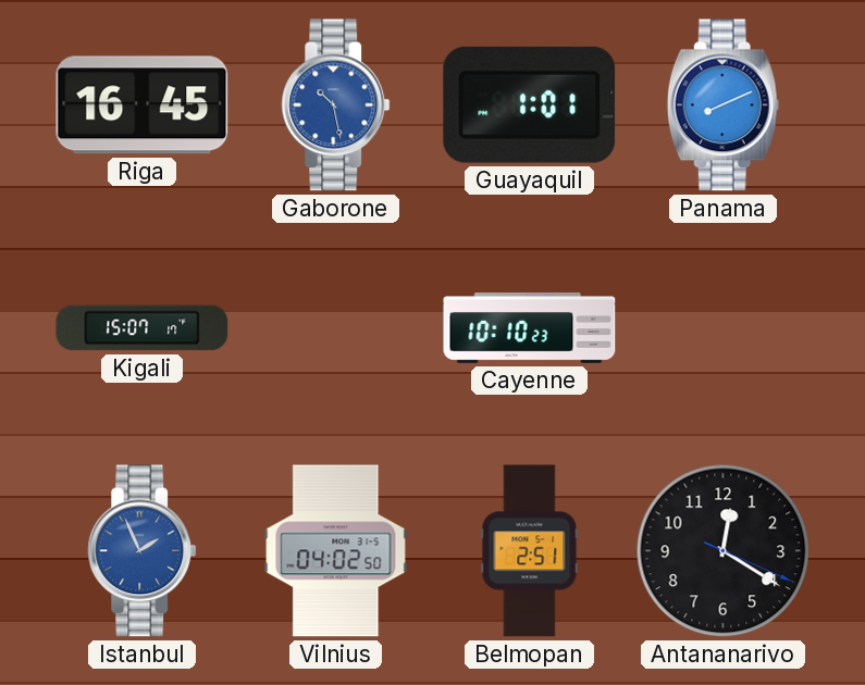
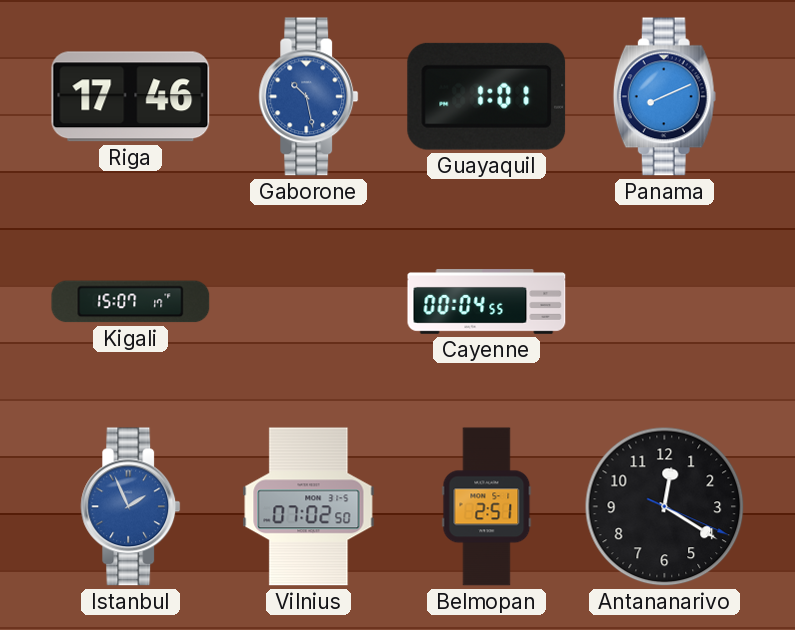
Riga: 16:45 -> 17:46
Cayenne: 10:10 -> 00:04
Vilnius: 04:02 -> 07:02
